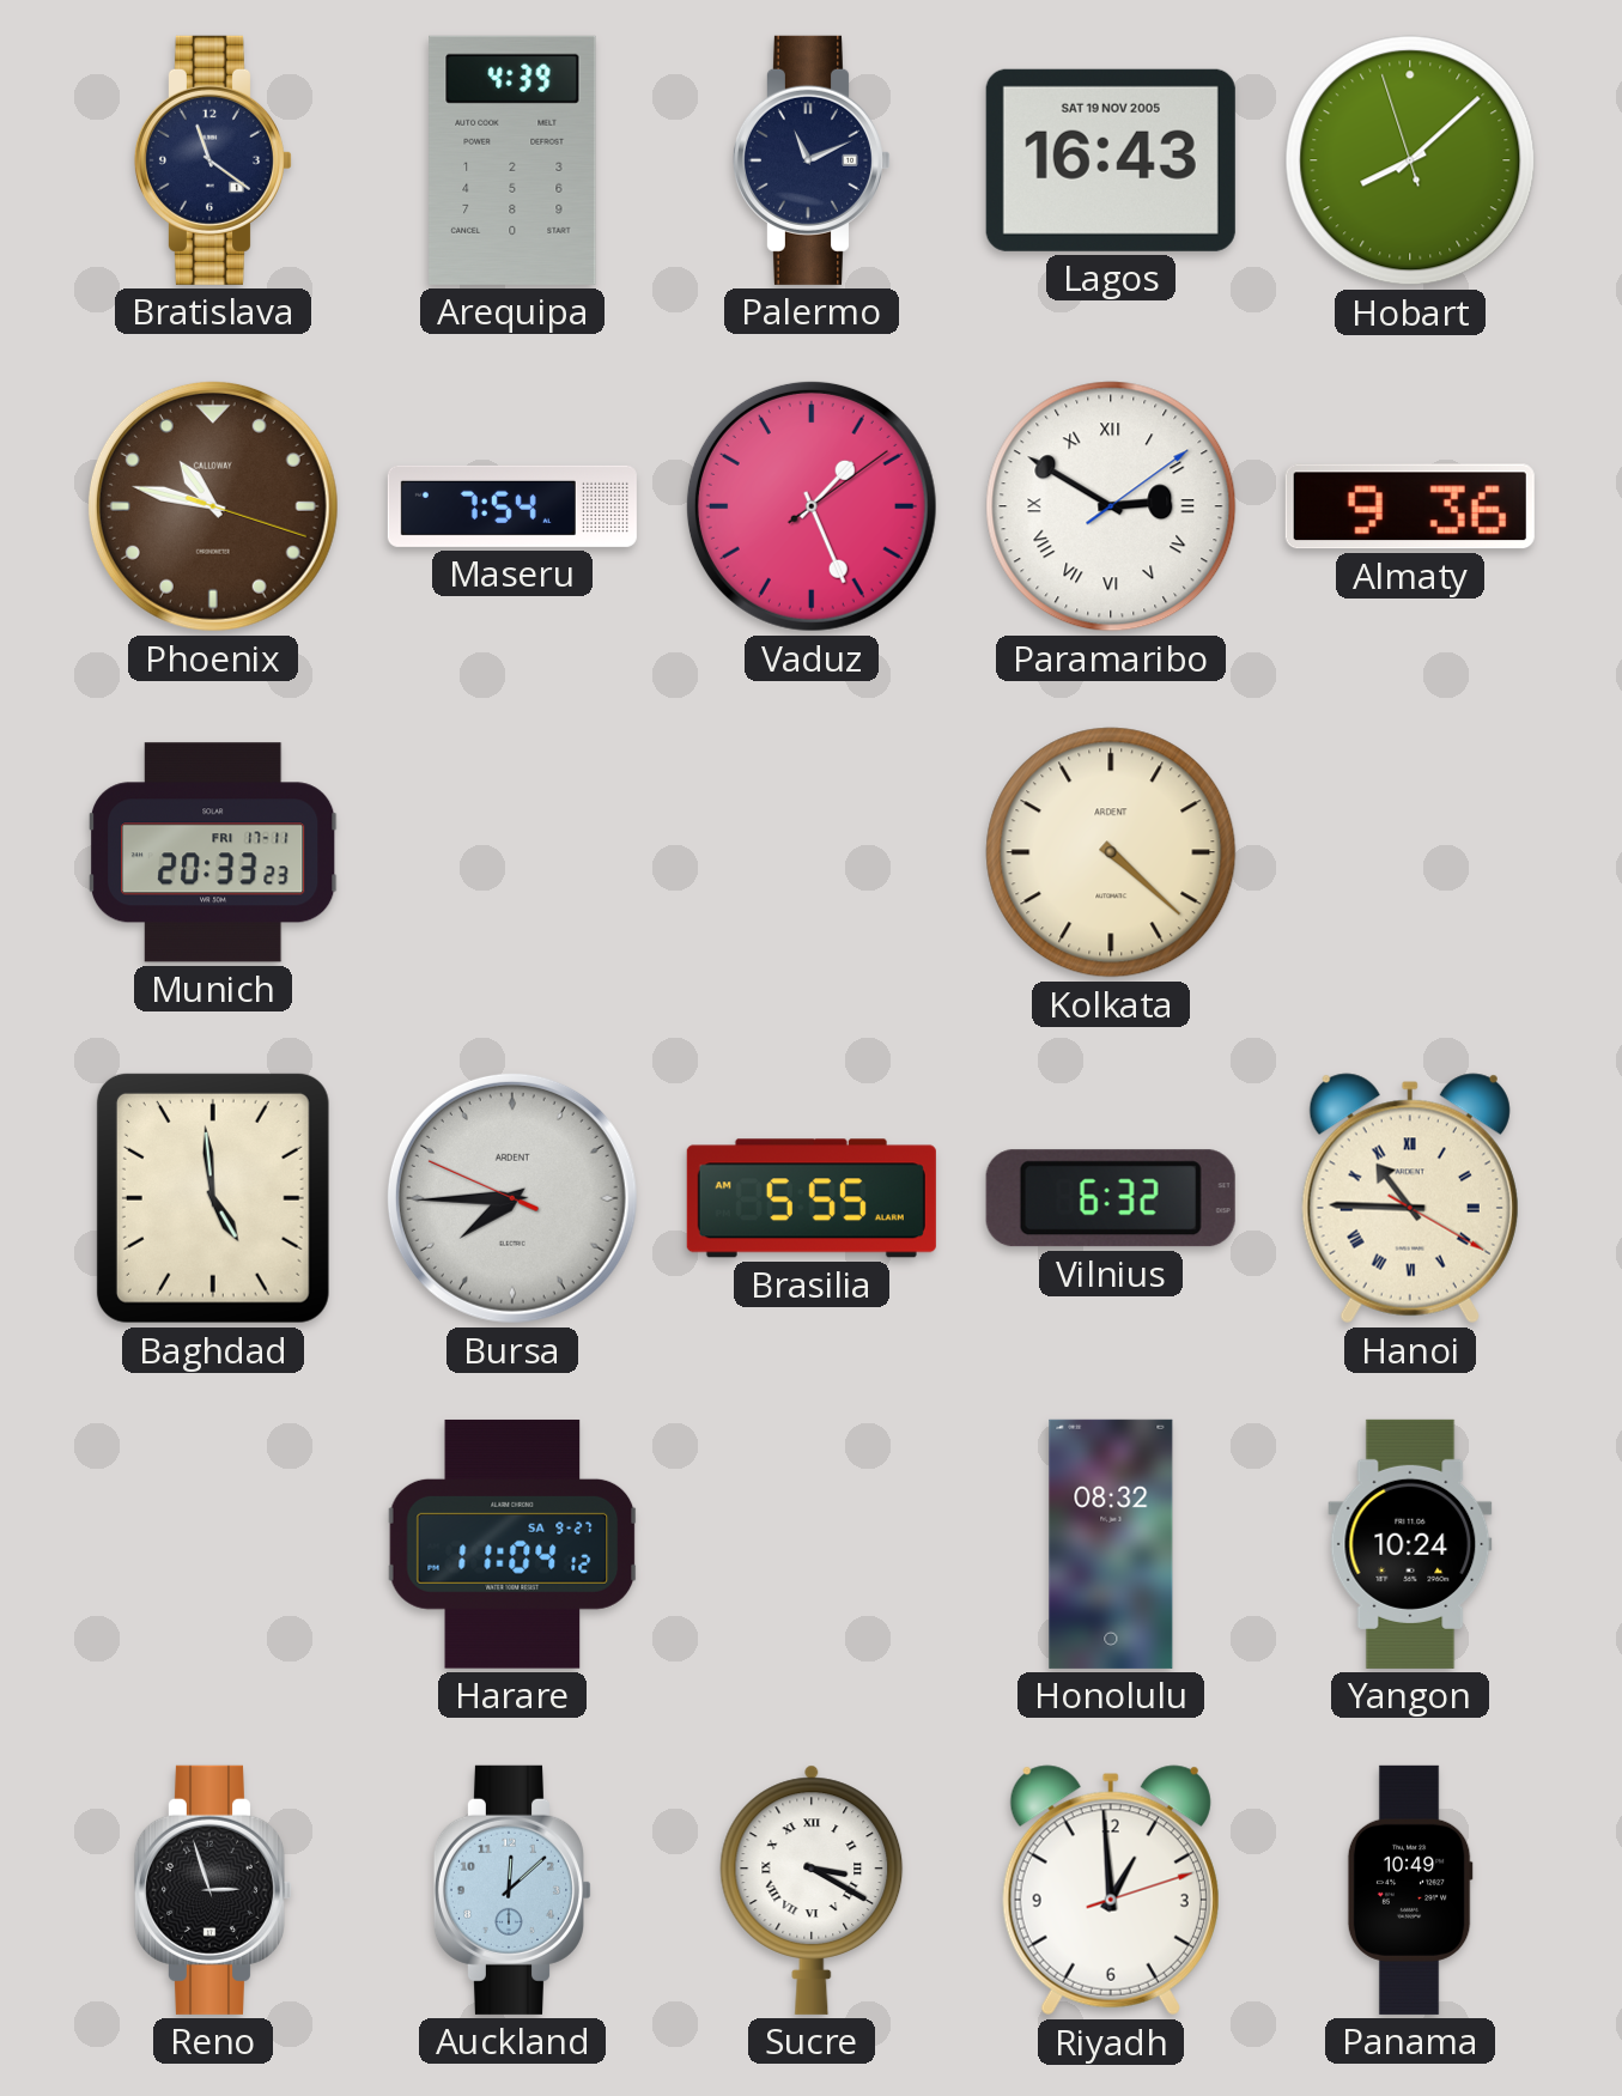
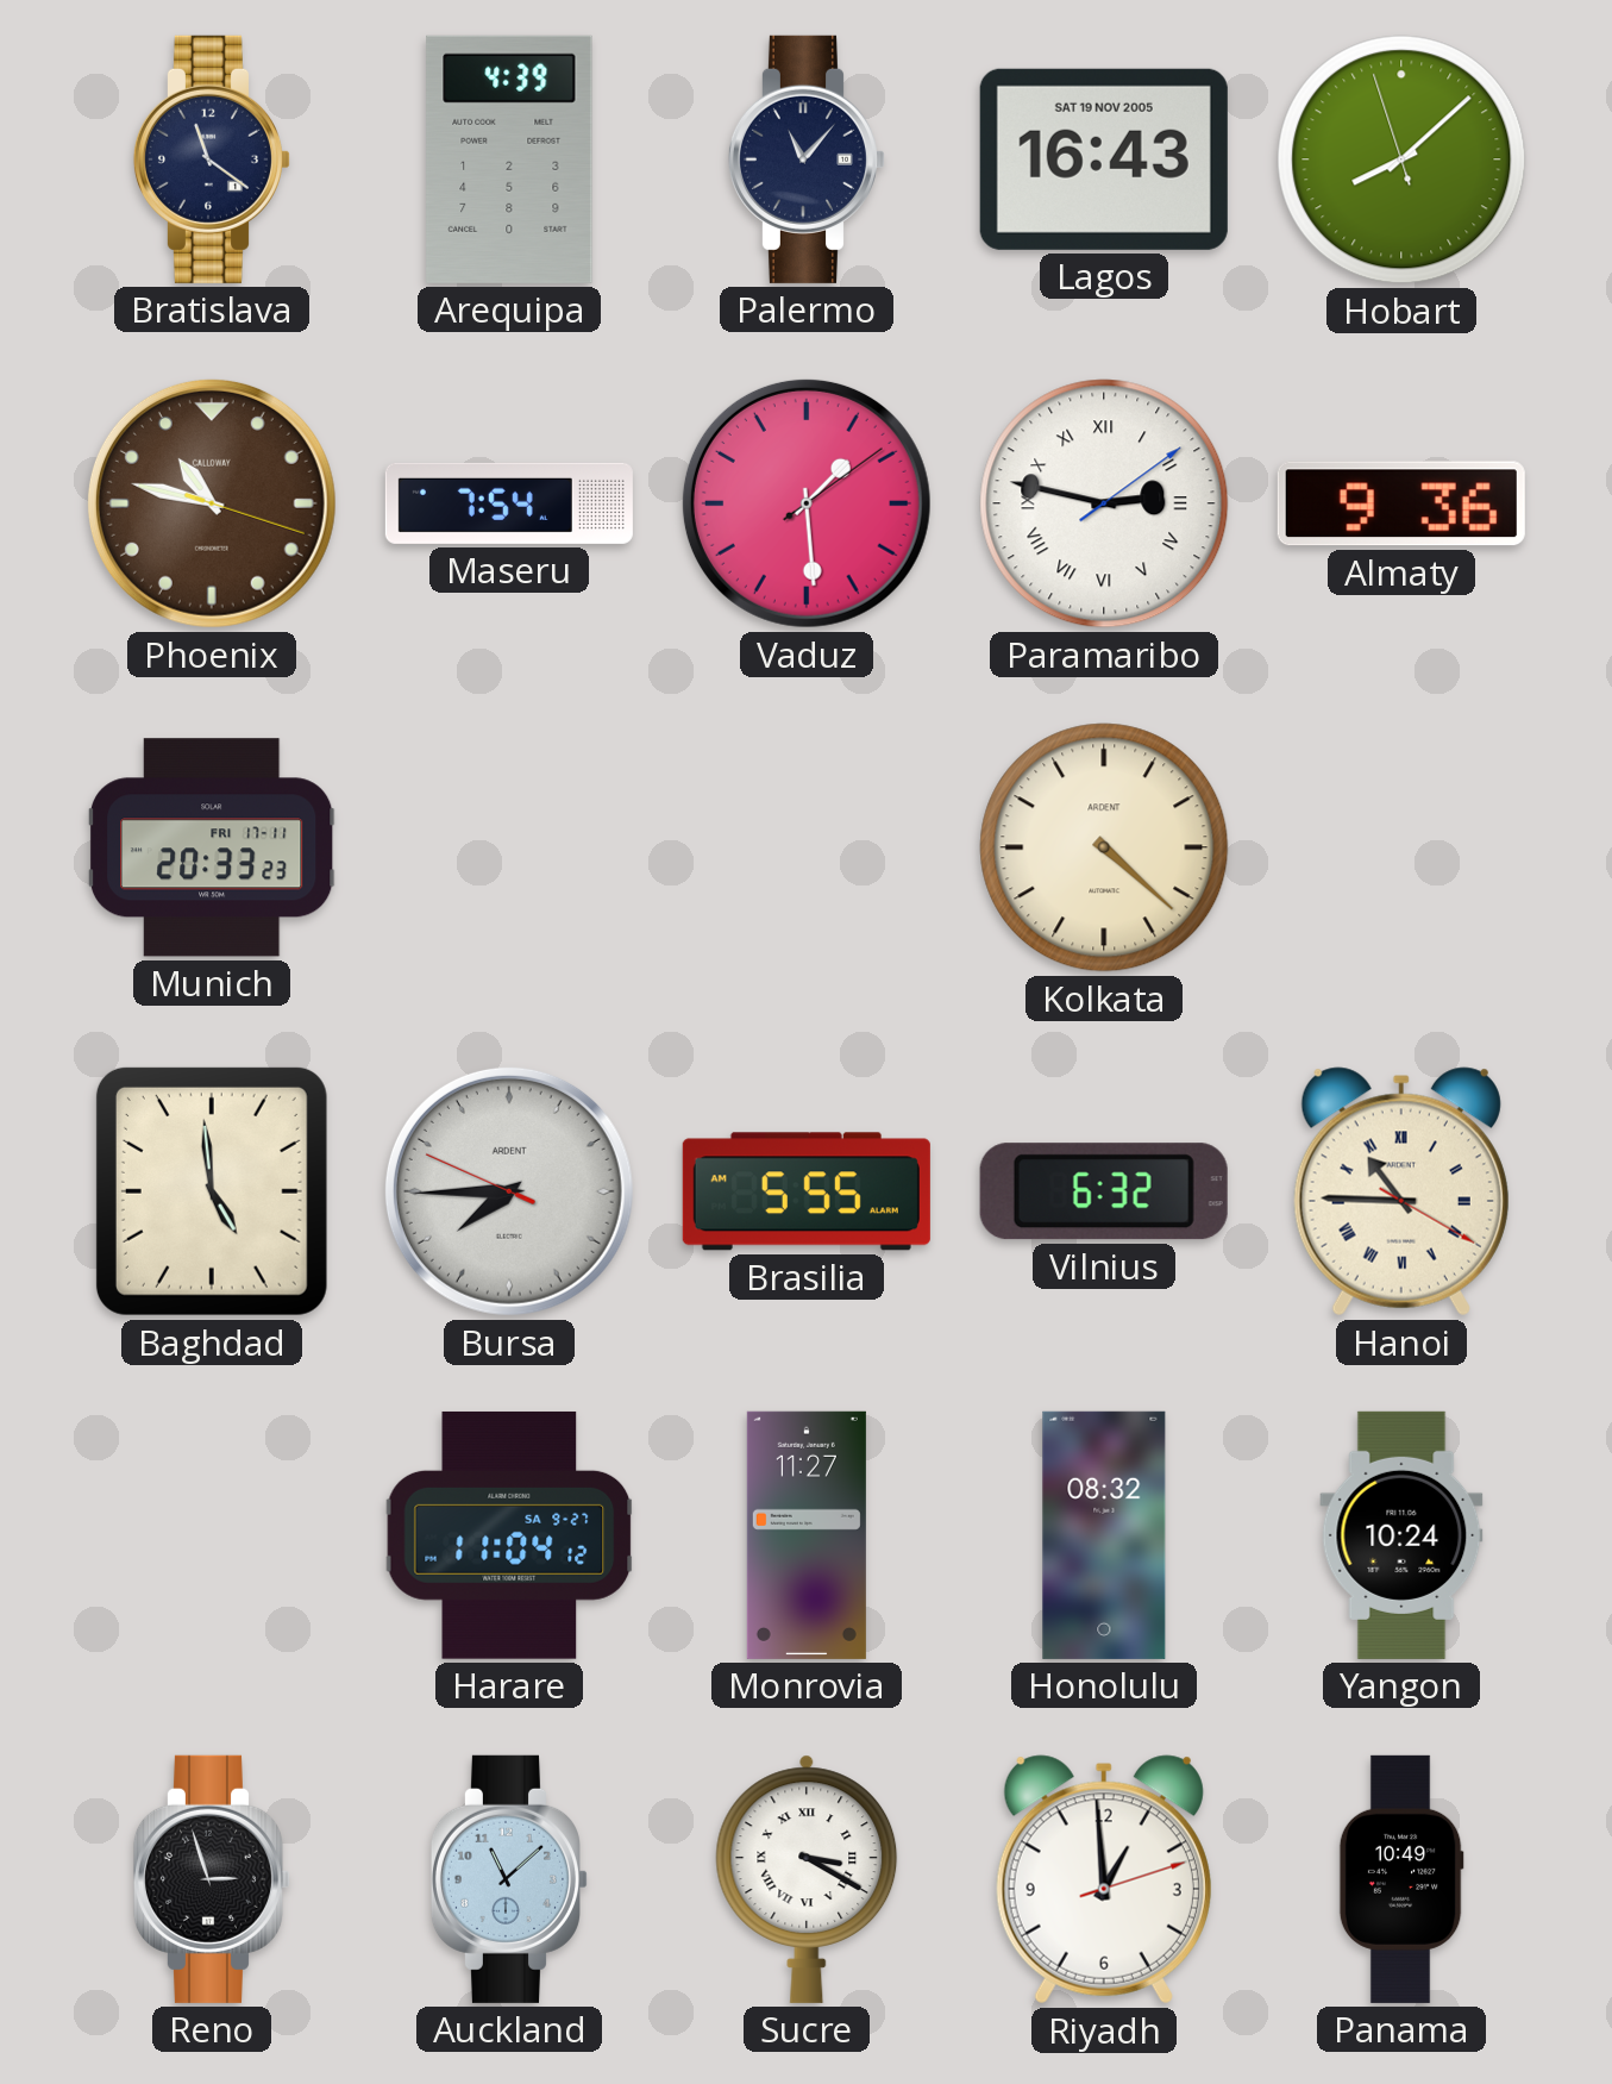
Palermo: 11:11 -> 11:07
Vaduz: 1:26 -> 1:29
Paramaribo: 2:50 -> 2:47
Monrovia: none -> 11:27
Auckland: 12:08 -> 11:08
